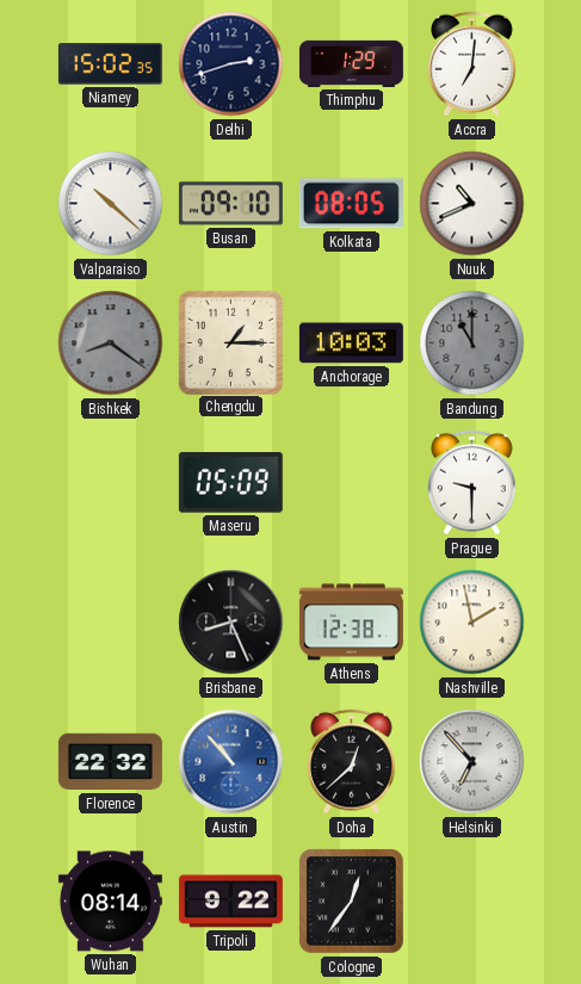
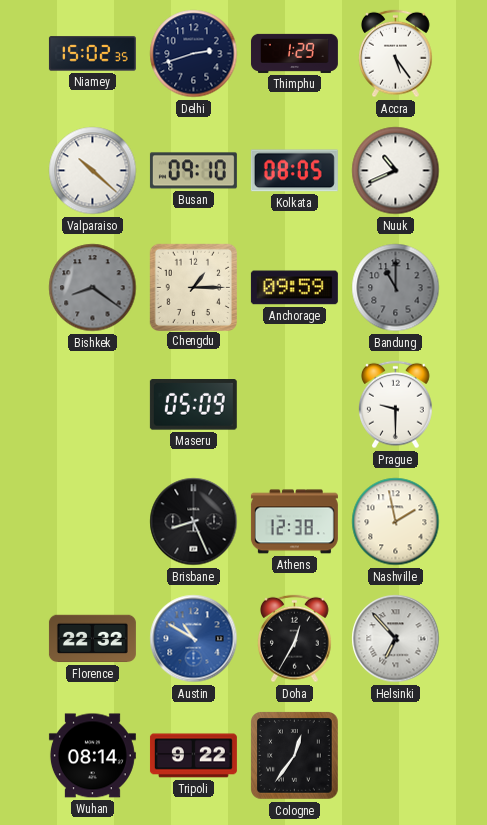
Accra: 7:01 -> 5:24
Anchorage: 10:03 -> 09:59
Austin: 10:53 -> 10:50
Doha: 12:38 -> 12:35
